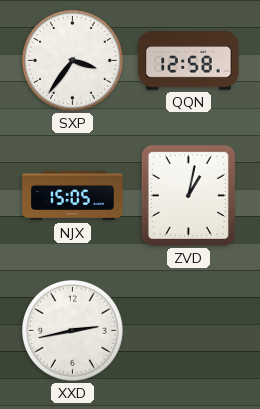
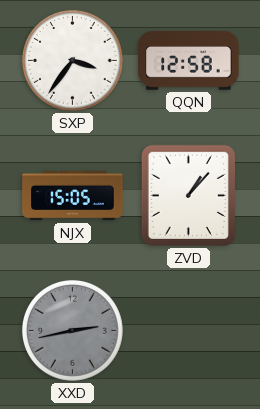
ZVD: 1:02 -> 1:07
XXD dial: white -> grey
